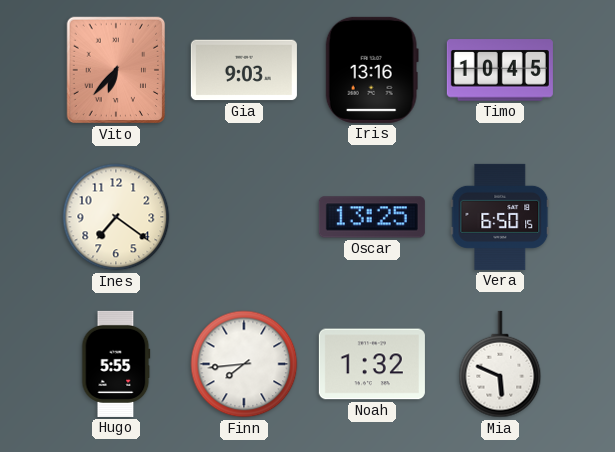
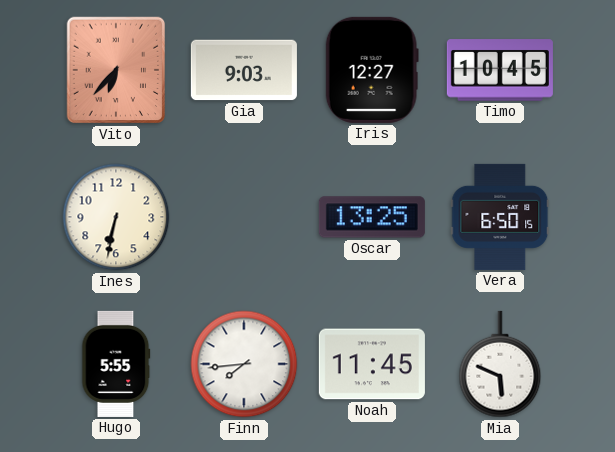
Iris: 13:16 -> 12:27
Ines: 7:21 -> 6:32
Noah: 1:32 -> 11:45
